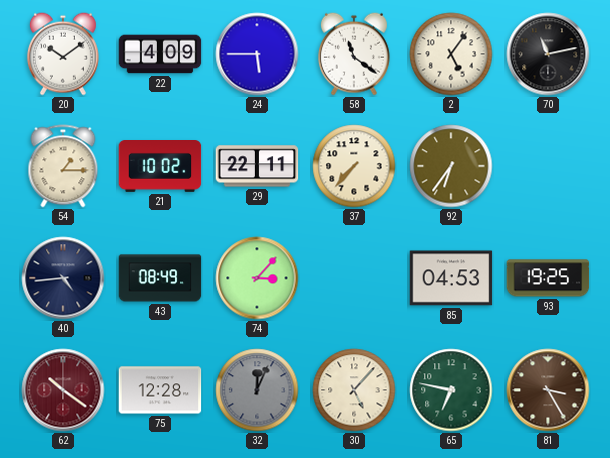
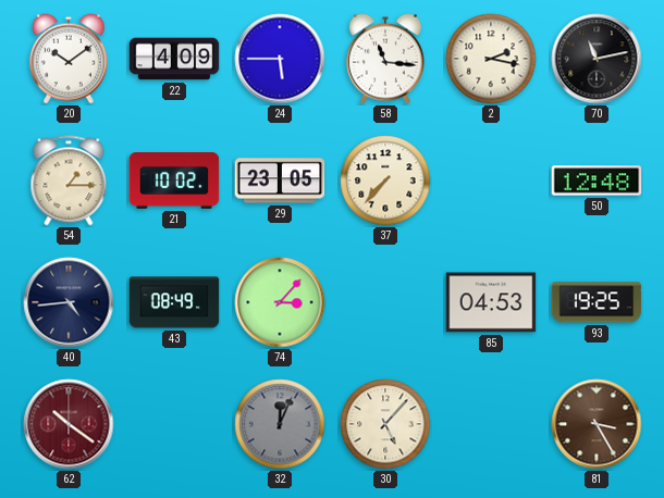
58: 11:21 -> 11:16
2: 5:06 -> 2:17
29: 22:11 -> 23:05
92: 6:36 -> none
50: none -> 12:48
75: 12:28 -> none
65: 6:47 -> none
